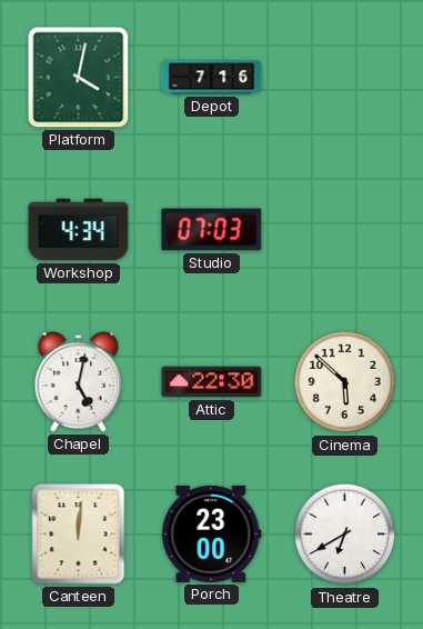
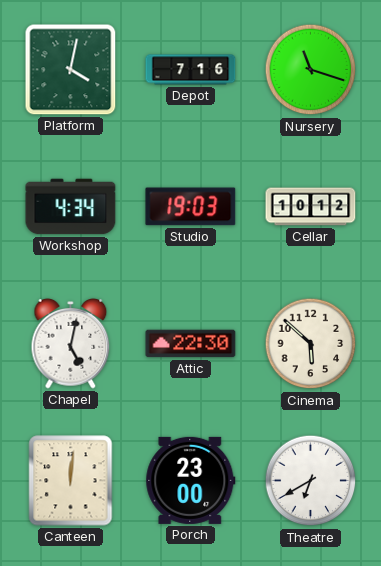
Nursery: none -> 11:18
Studio: 07:03 -> 19:03
Cellar: none -> 10:12
